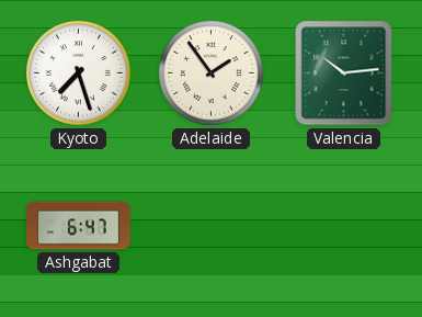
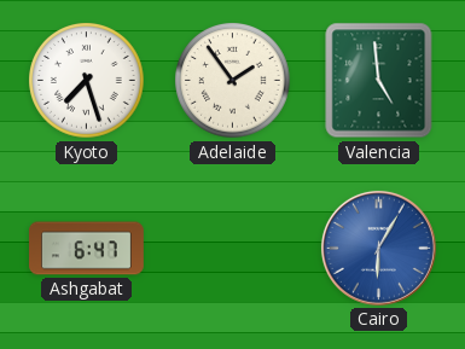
Valencia: 10:14 -> 4:59
Cairo: none -> 6:05
